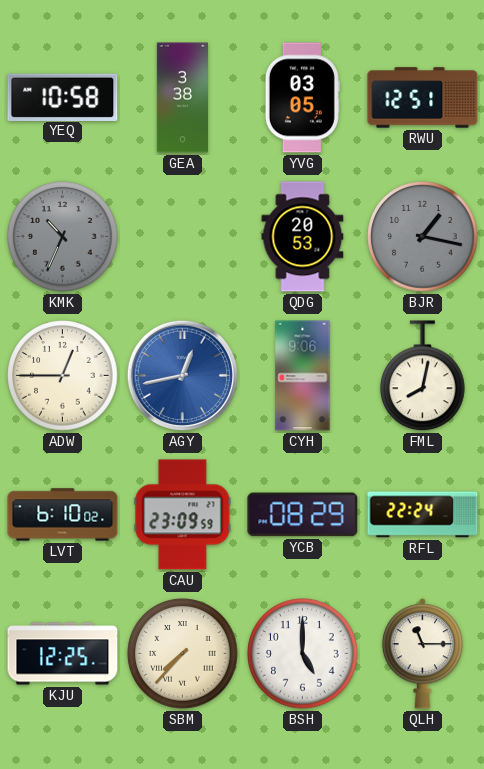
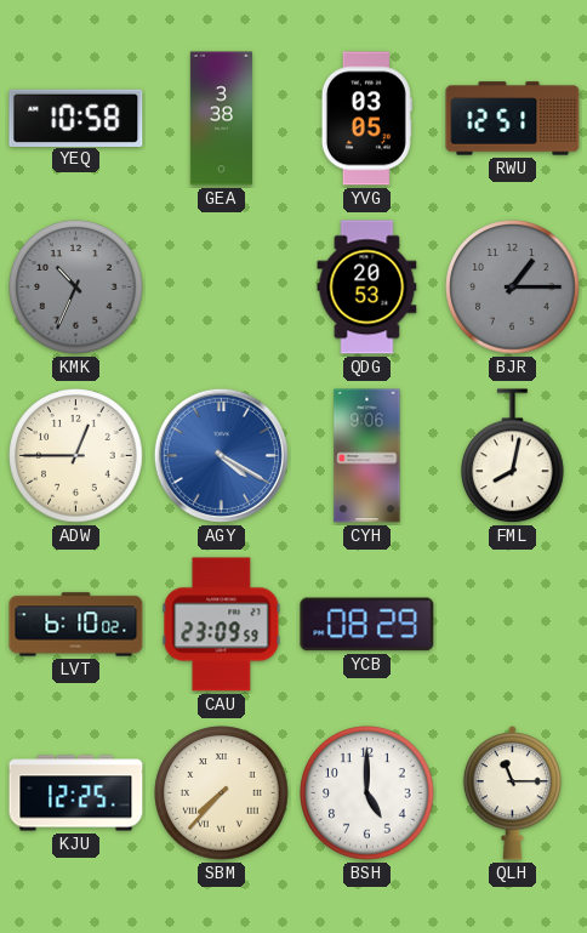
BJR: 1:17 -> 1:15
AGY: 12:43 -> 4:20
RFL: 22:24 -> none
